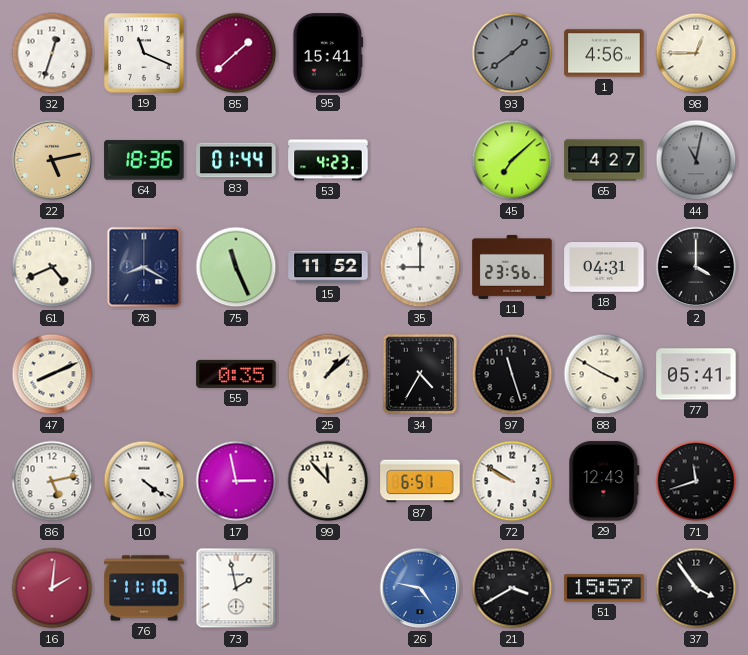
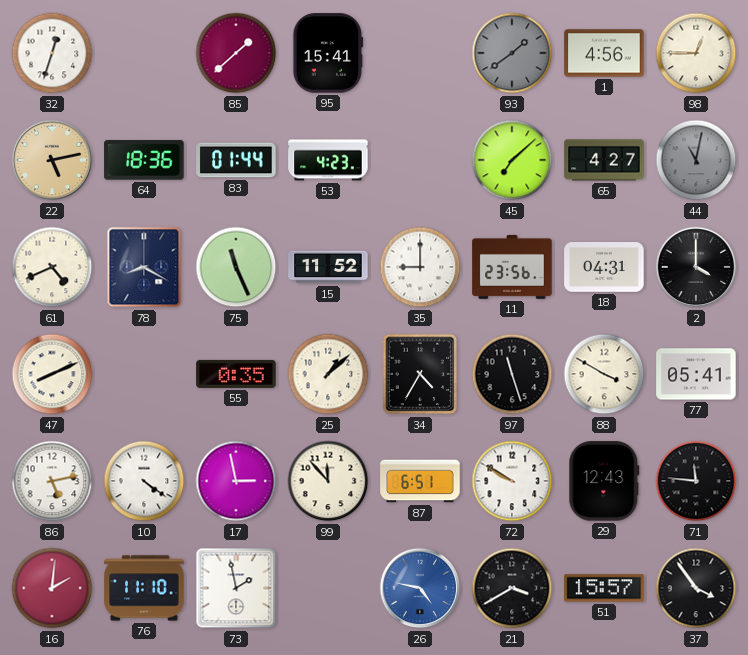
19: 11:19 -> none
71: 11:42 -> 11:46
